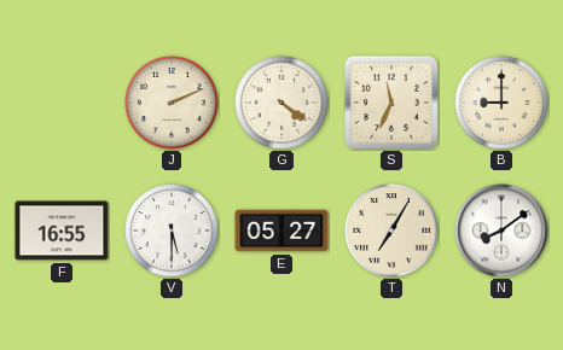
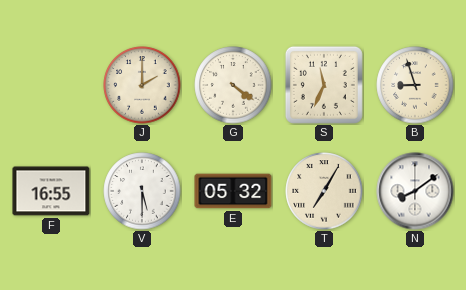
J: 2:11 -> 2:00
B: 9:00 -> 8:57
E: 05:27 -> 05:32
